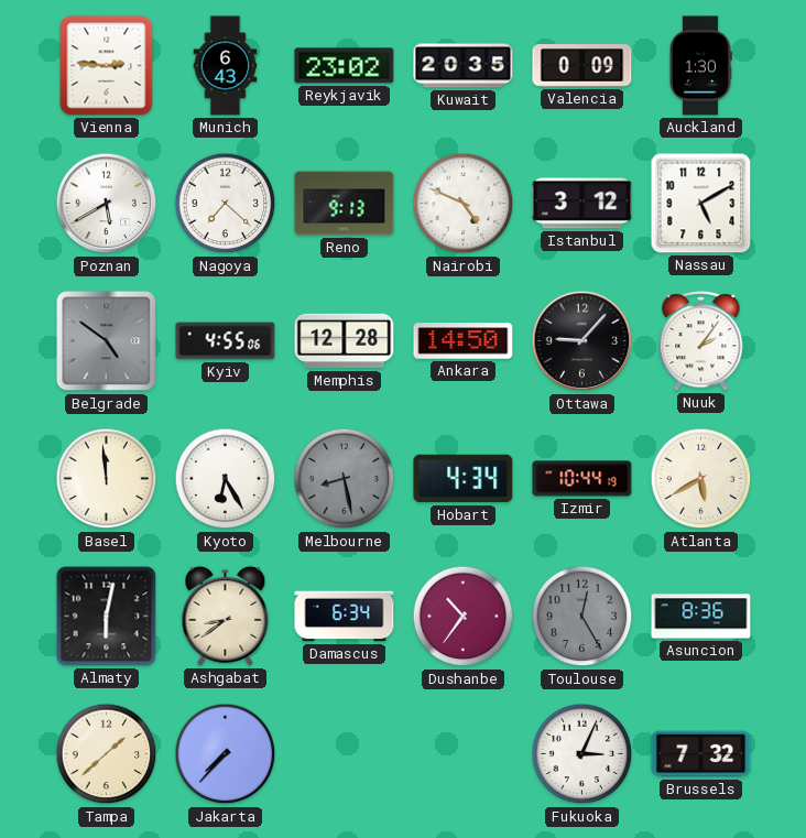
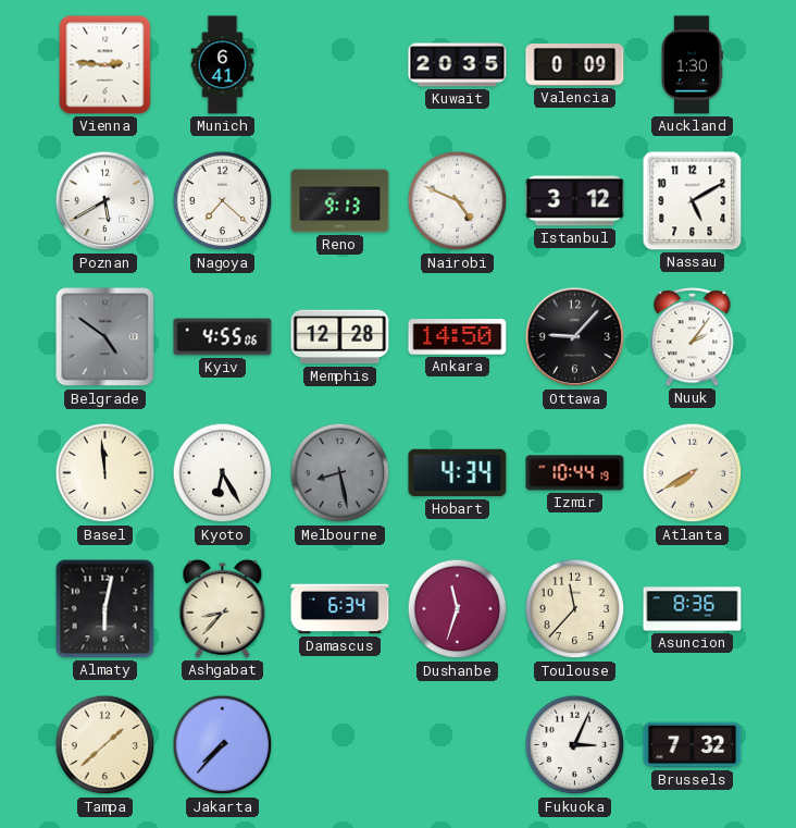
Munich: 6:43 -> 6:41
Reykjavik: 23:02 -> none
Atlanta: 5:40 -> 7:40
Ashgabat: 8:39 -> 8:37
Dushanbe: 10:36 -> 11:33
Toulouse: 12:25 -> 11:37
Toulouse dial: grey -> cream
